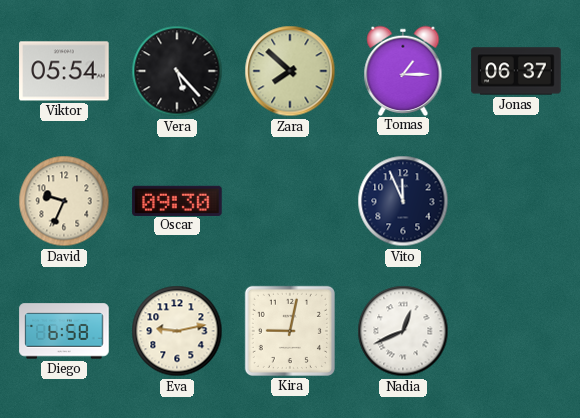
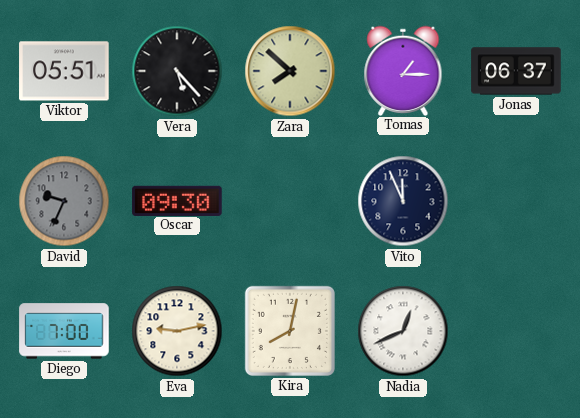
Viktor: 05:54 -> 05:51
David dial: cream -> grey
Diego: 6:58 -> 7:00
Kira: 9:02 -> 8:02
